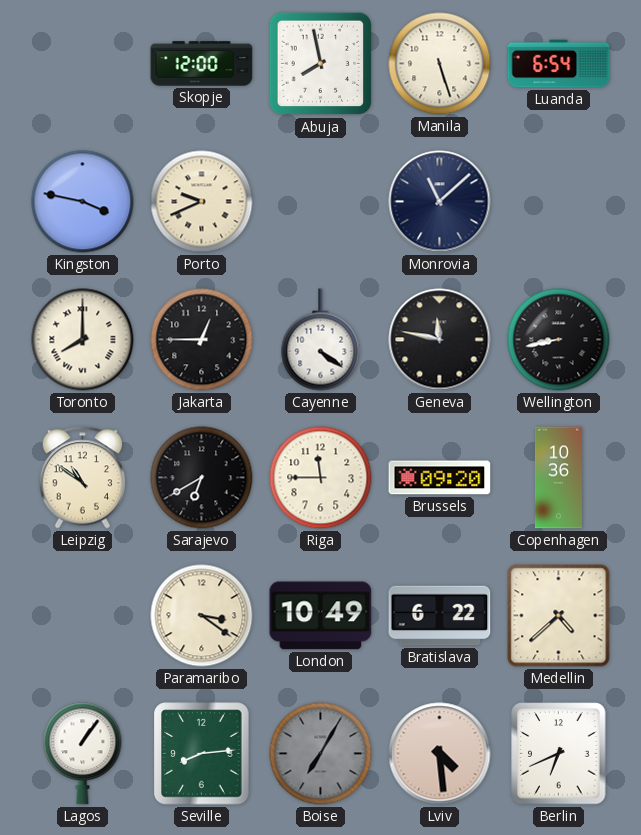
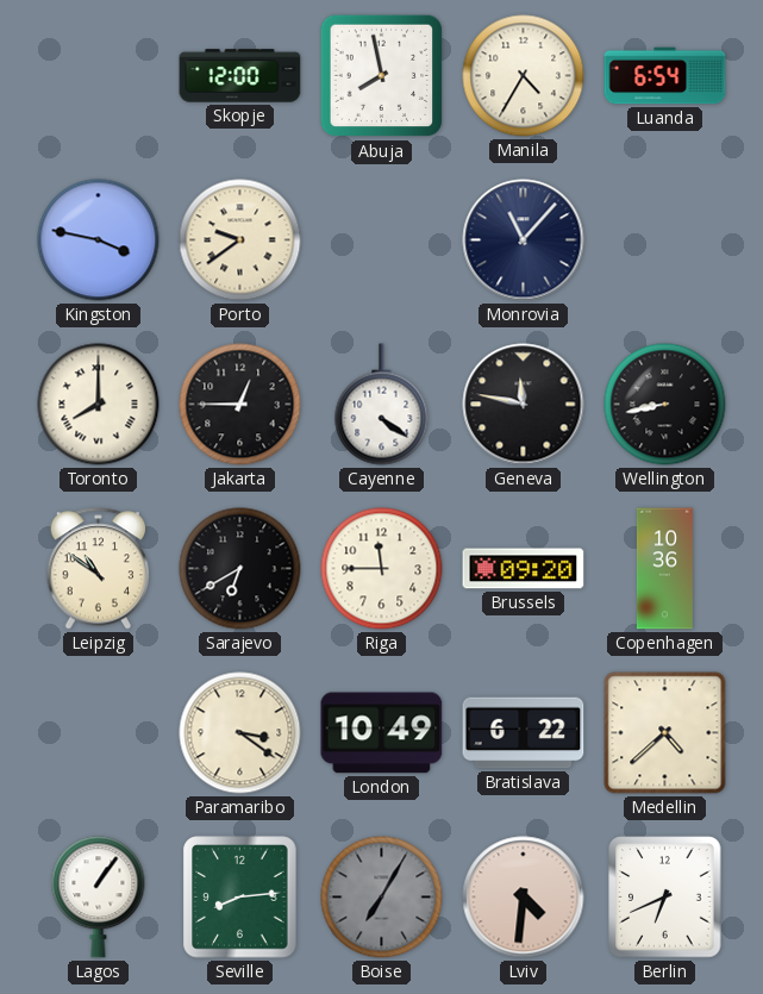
Manila: 5:27 -> 4:35
Porto: 9:41 -> 9:39
Monrovia: 11:08 -> 11:07
Lviv: 4:29 -> 4:31
